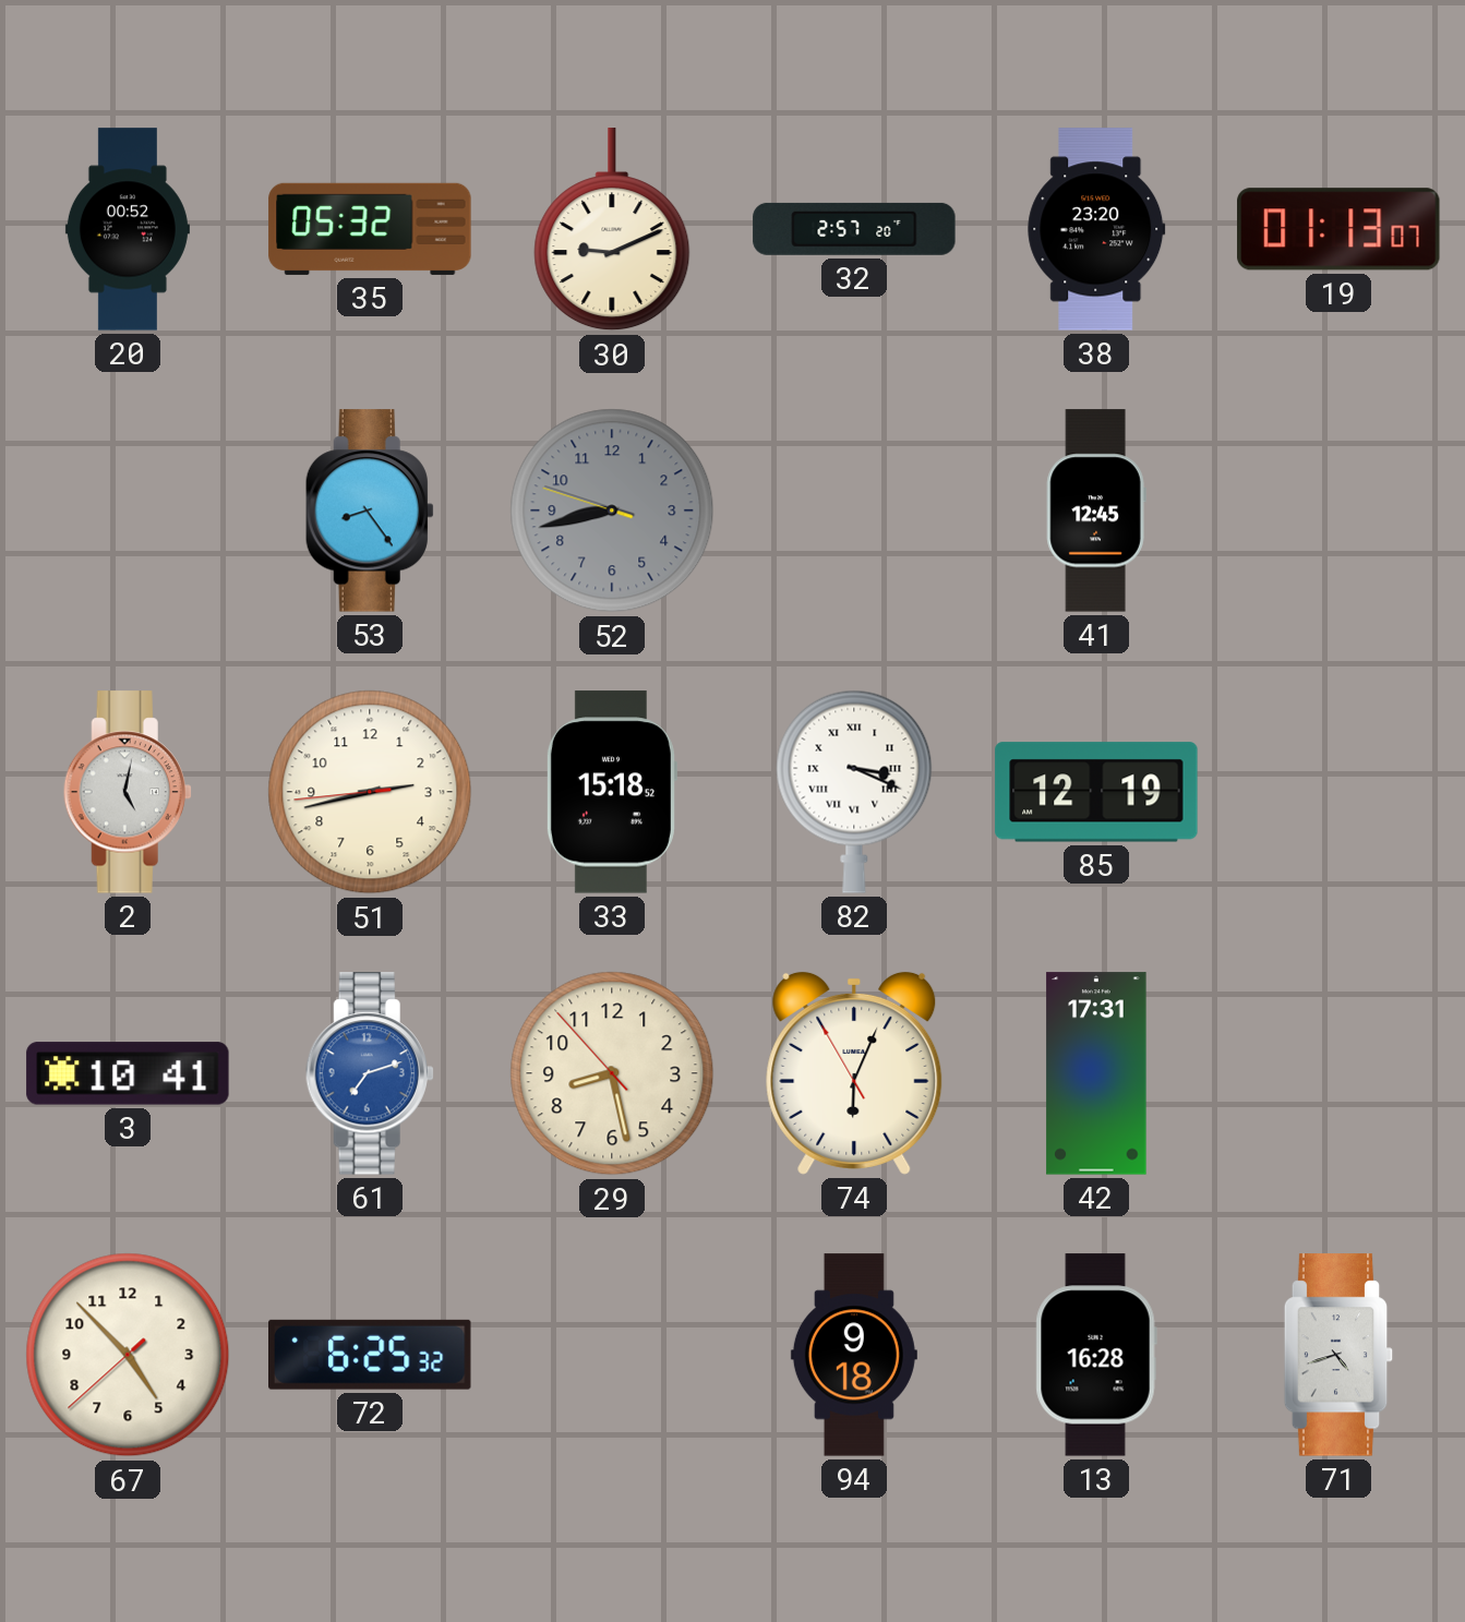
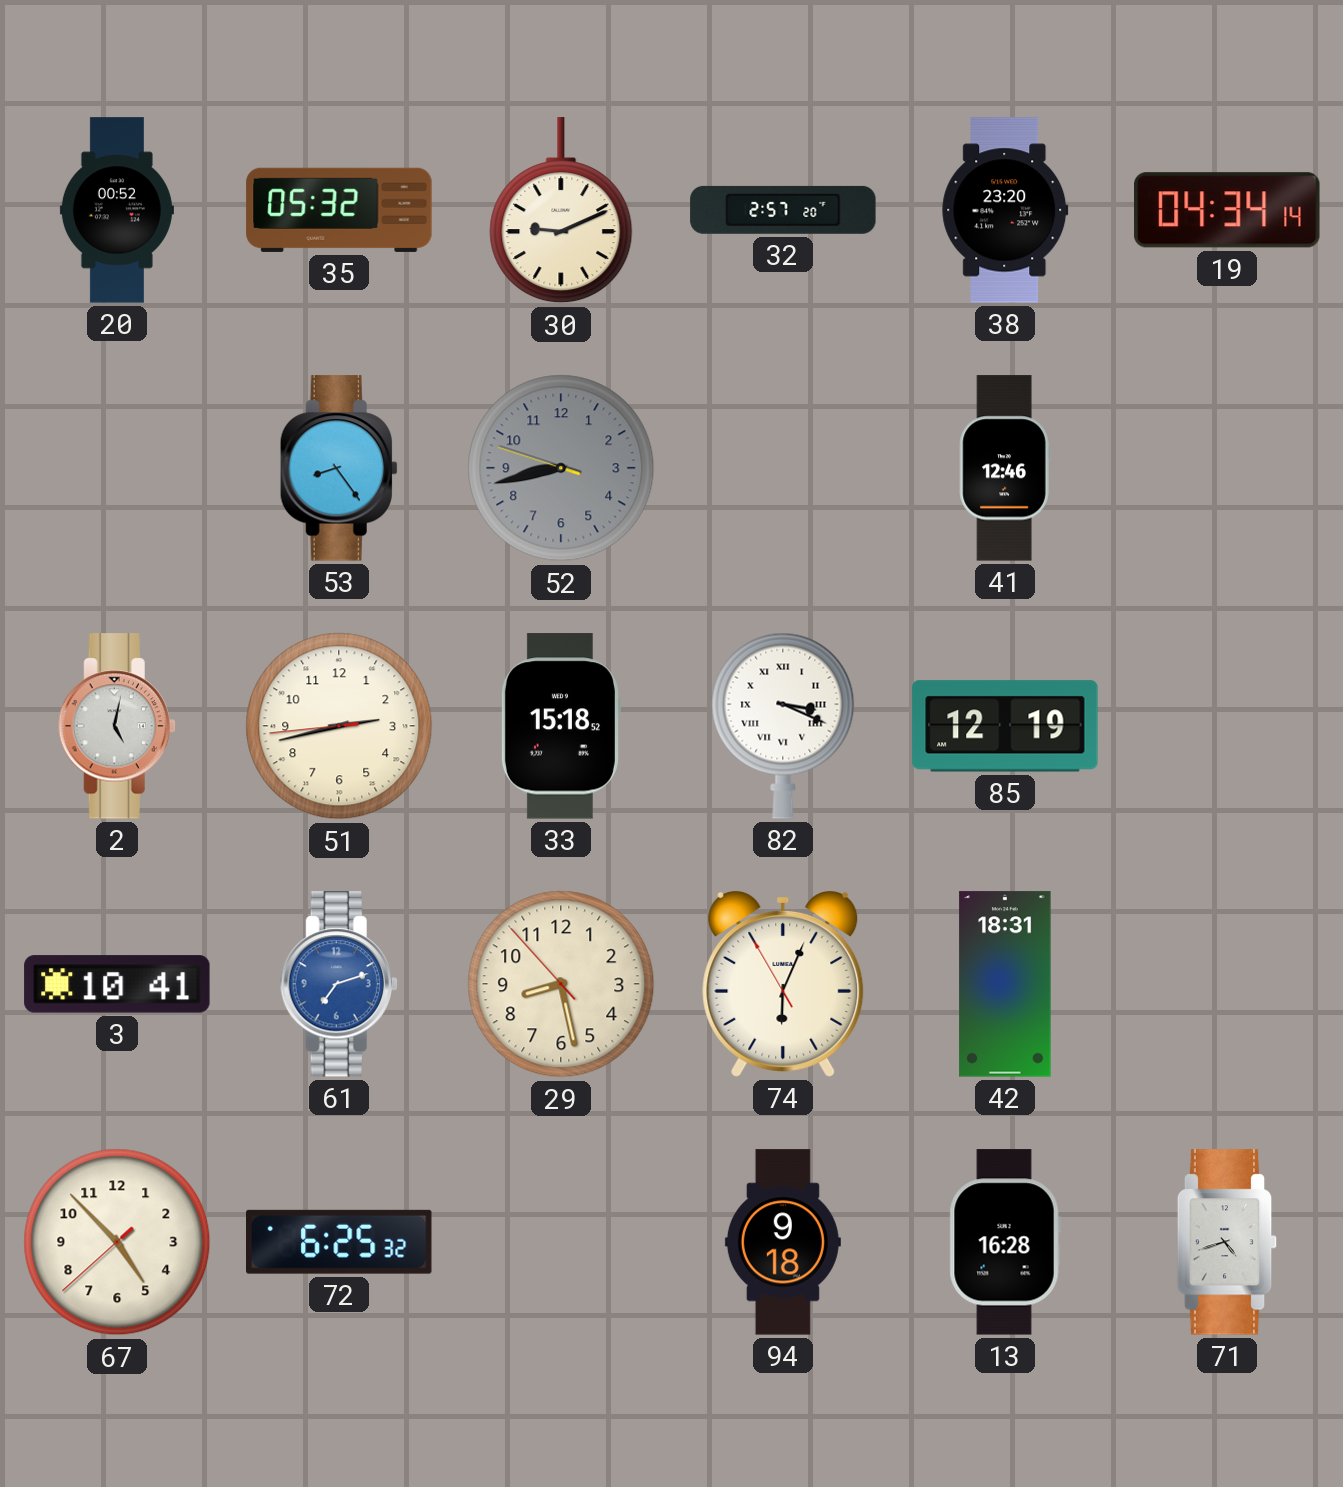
19: 01:13 -> 04:34
41: 12:45 -> 12:46
42: 17:31 -> 18:31
